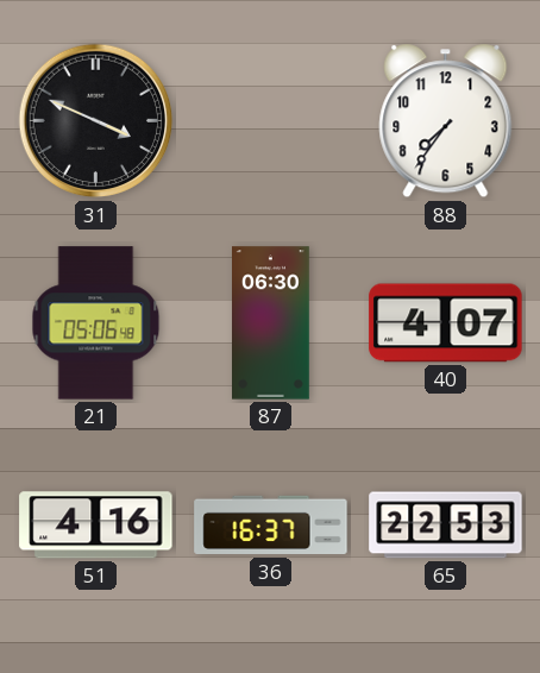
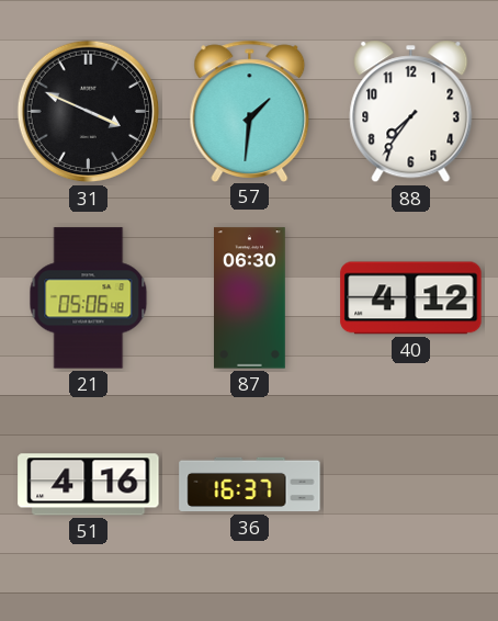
57: none -> 1:31
40: 4:07 -> 4:12
65: 22:53 -> none
